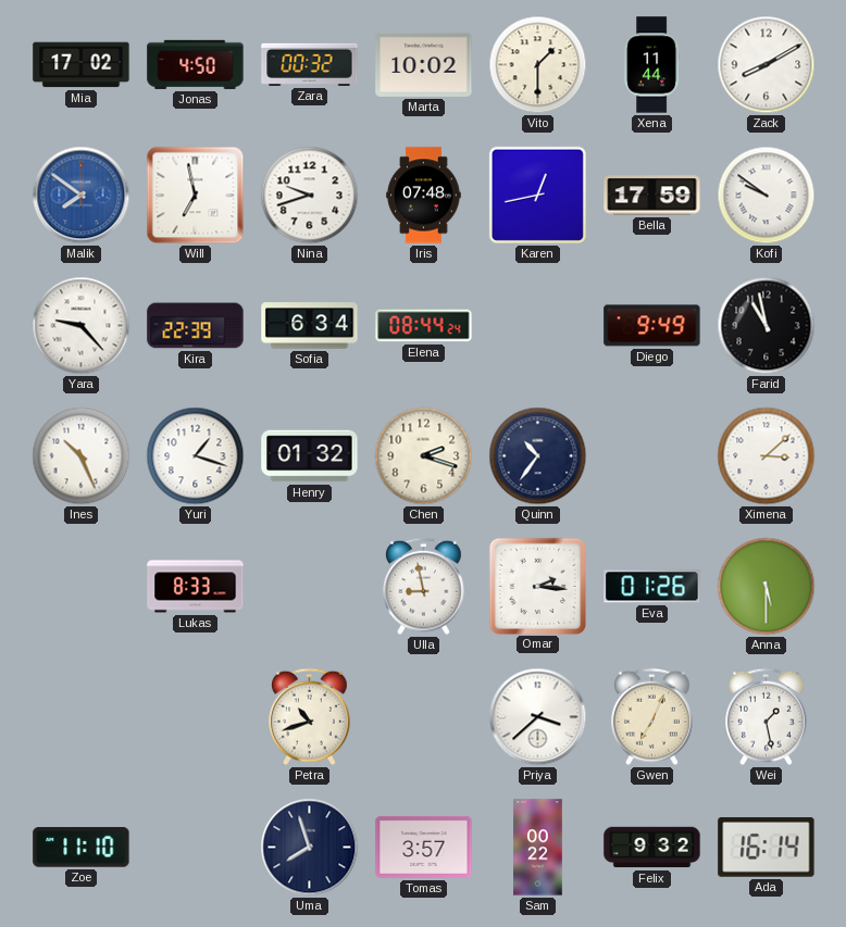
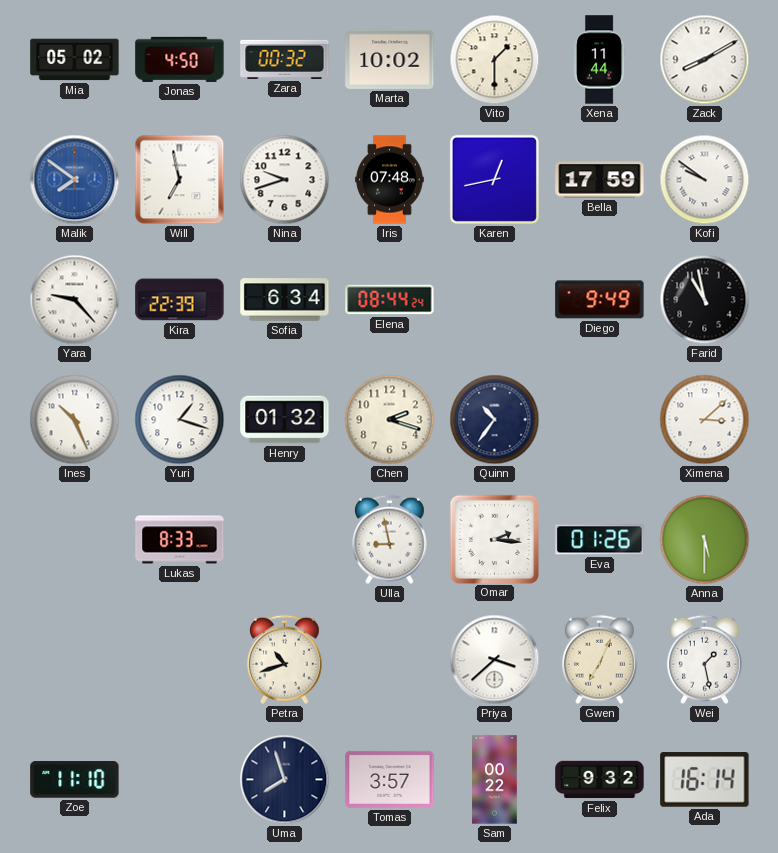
Mia: 17:02 -> 05:02
